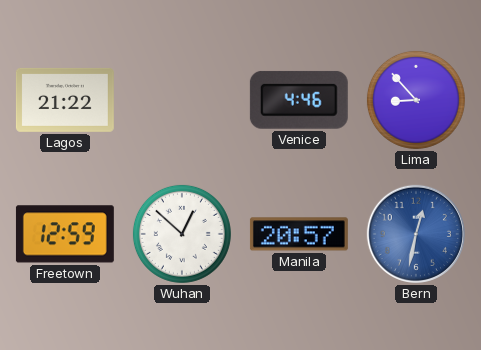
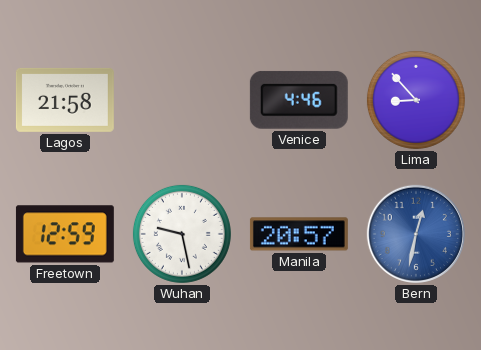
Lagos: 21:22 -> 21:58
Wuhan: 12:52 -> 9:28
